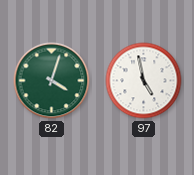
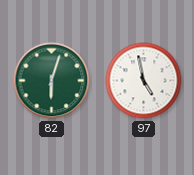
82: 4:03 -> 6:03
